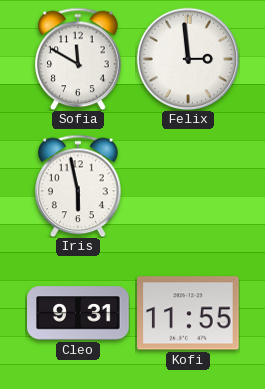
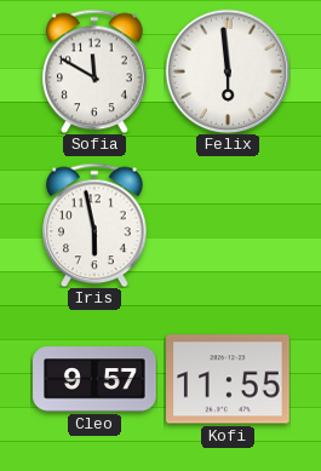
Felix: 2:59 -> 5:59
Cleo: 9:31 -> 9:57
